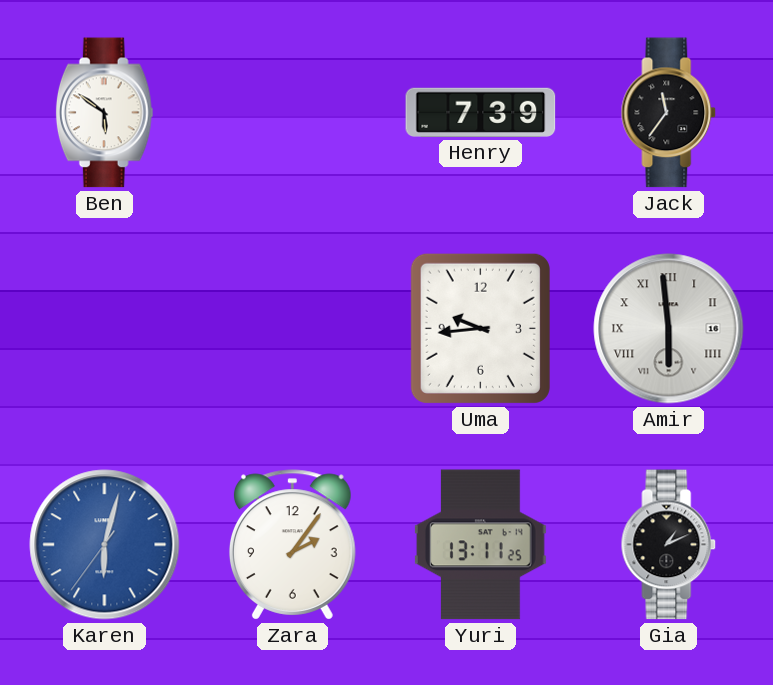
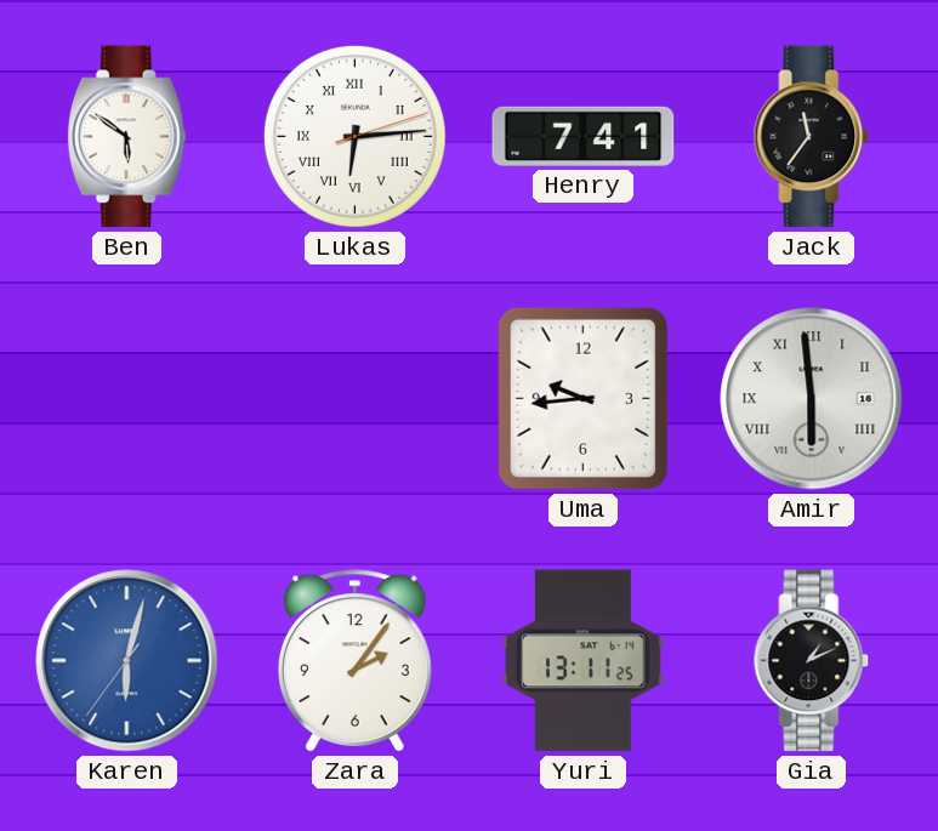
Lukas: none -> 6:14
Henry: 7:39 -> 7:41
